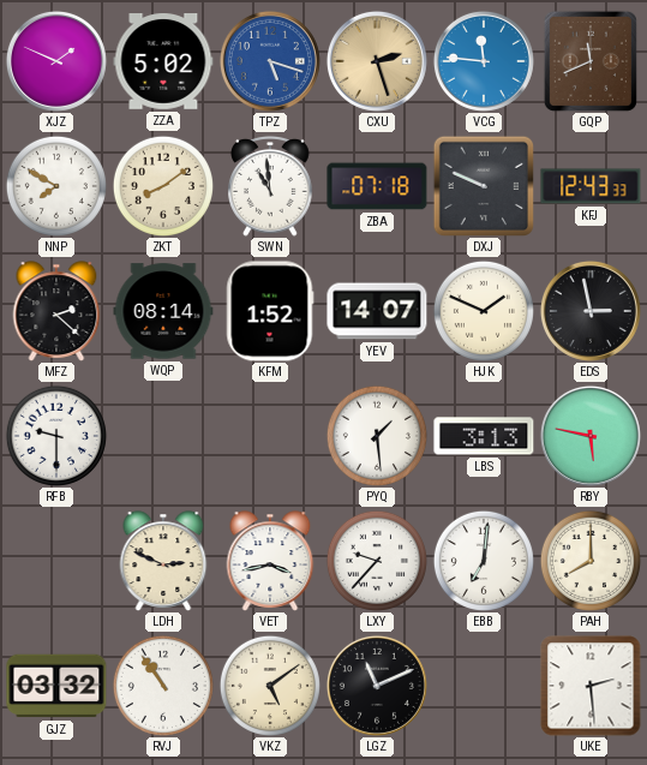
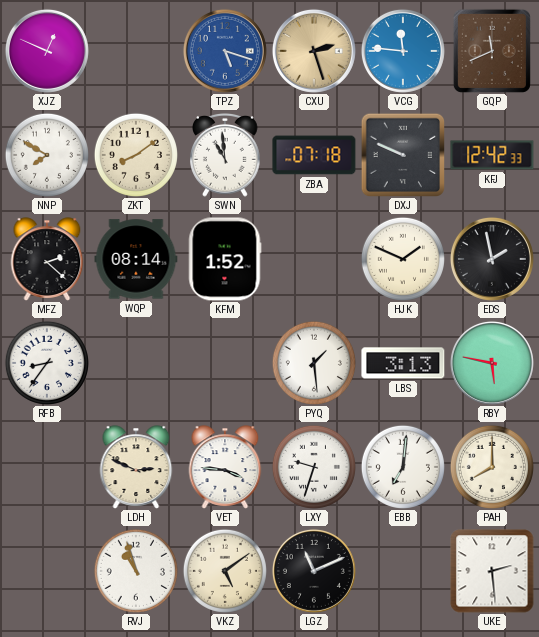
XJZ: 1:49 -> 12:49
ZZA: 5:02 -> none
KFJ: 12:43 -> 12:42
YEV: 14:07 -> none
EDS: 2:58 -> 1:58
RFB: 9:30 -> 8:36
VET: 3:43 -> 3:46
LXY: 9:37 -> 9:33
GJZ: 03:32 -> none
RVJ: 10:54 -> 10:57
